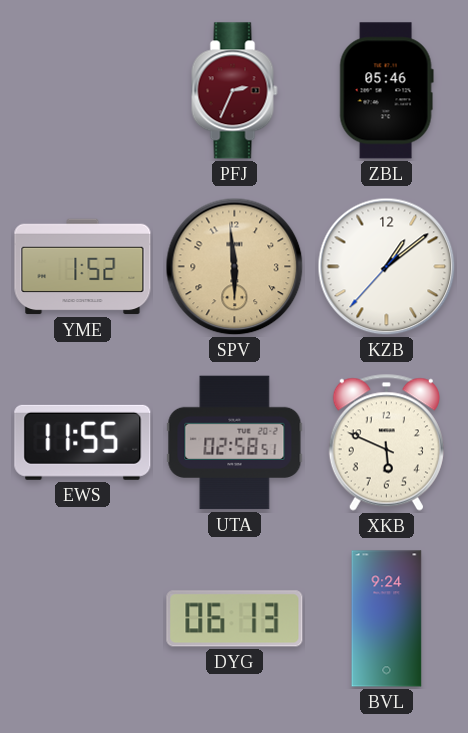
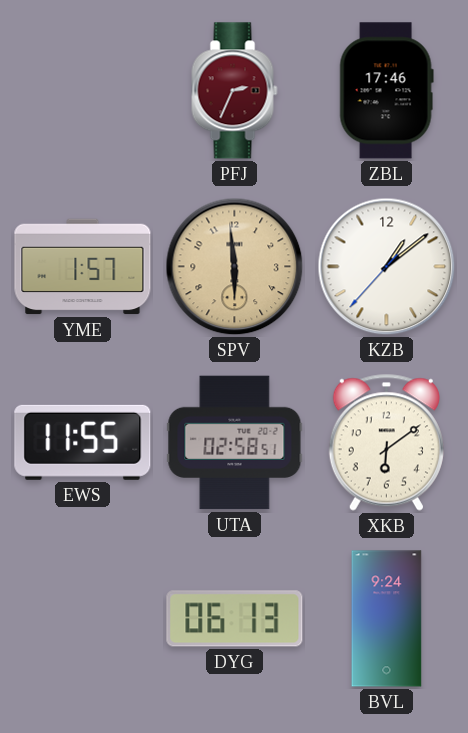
ZBL: 05:46 -> 17:46
YME: 1:52 -> 1:57
XKB: 5:49 -> 6:09
